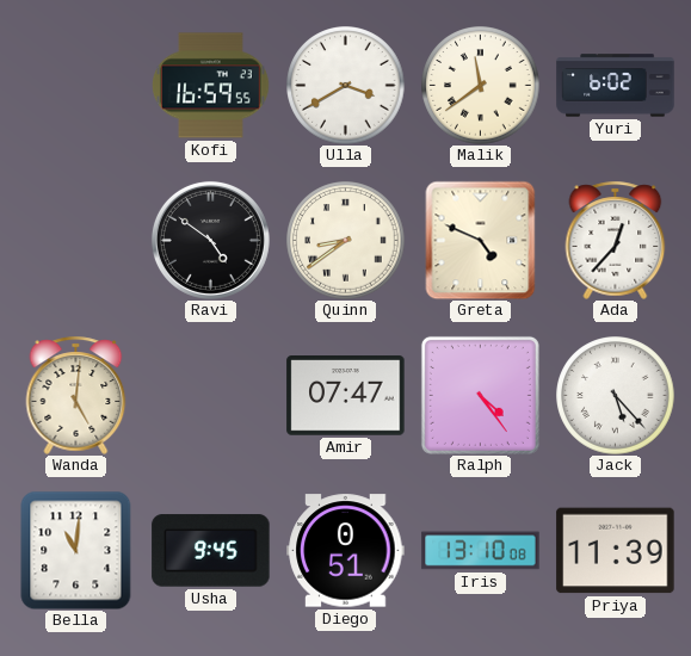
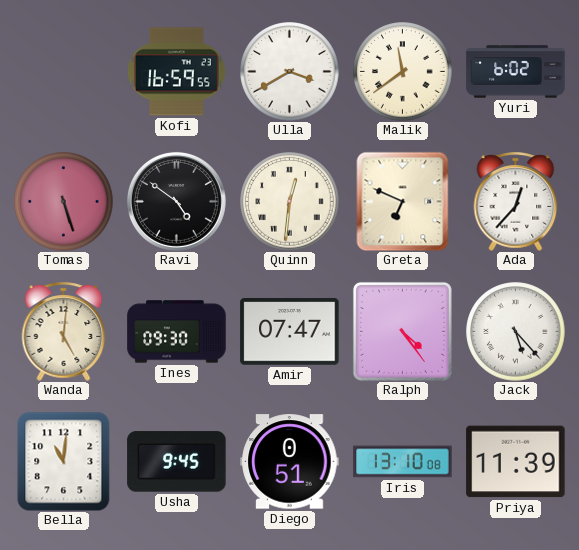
Tomas: none -> 5:27
Quinn: 8:39 -> 12:31
Greta: 4:49 -> 6:49
Ines: none -> 09:30
